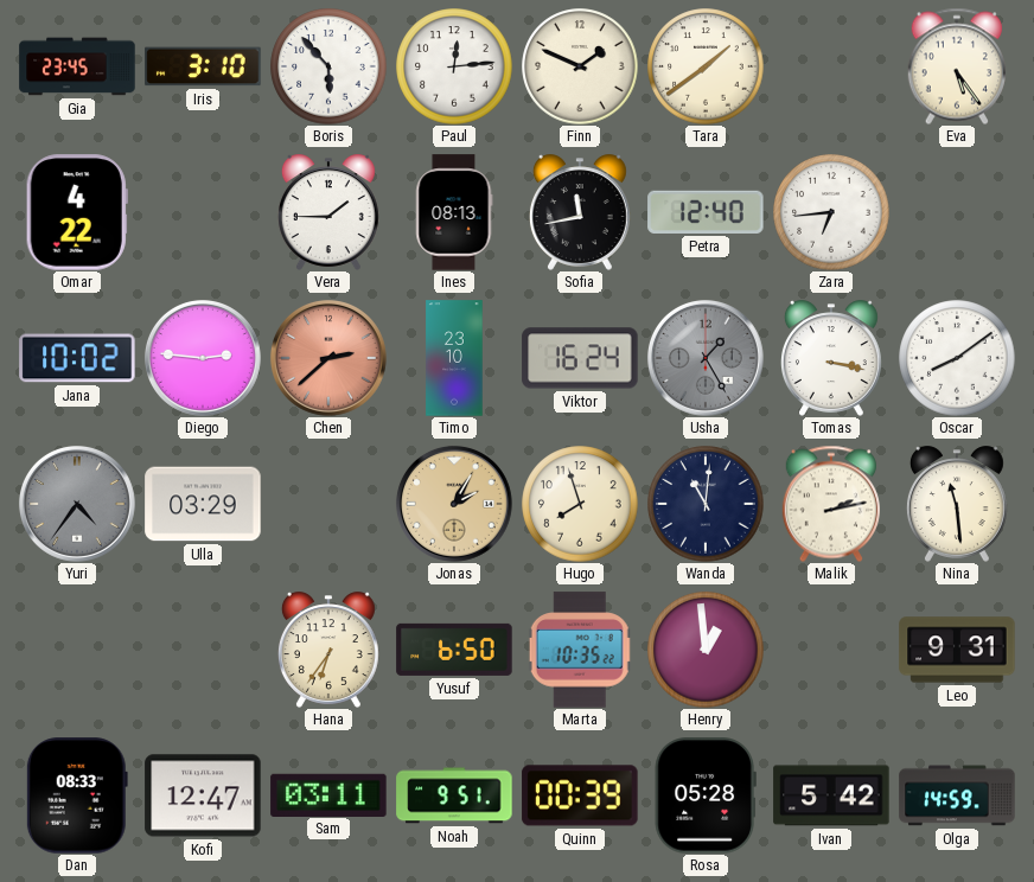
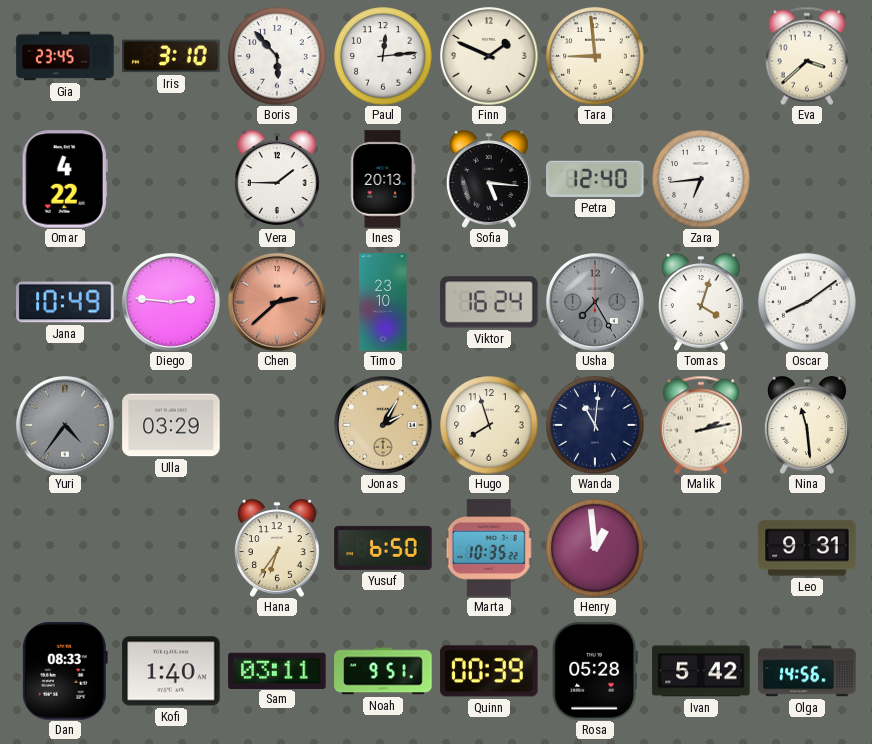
Tara: 1:39 -> 8:59
Eva: 5:24 -> 3:38
Ines: 08:13 -> 20:13
Sofia: 11:43 -> 5:16
Jana: 10:02 -> 10:49
Usha: 1:25 -> 7:25
Tomas: 3:17 -> 4:03
Kofi: 12:47 -> 1:40
Olga: 14:59 -> 14:56
